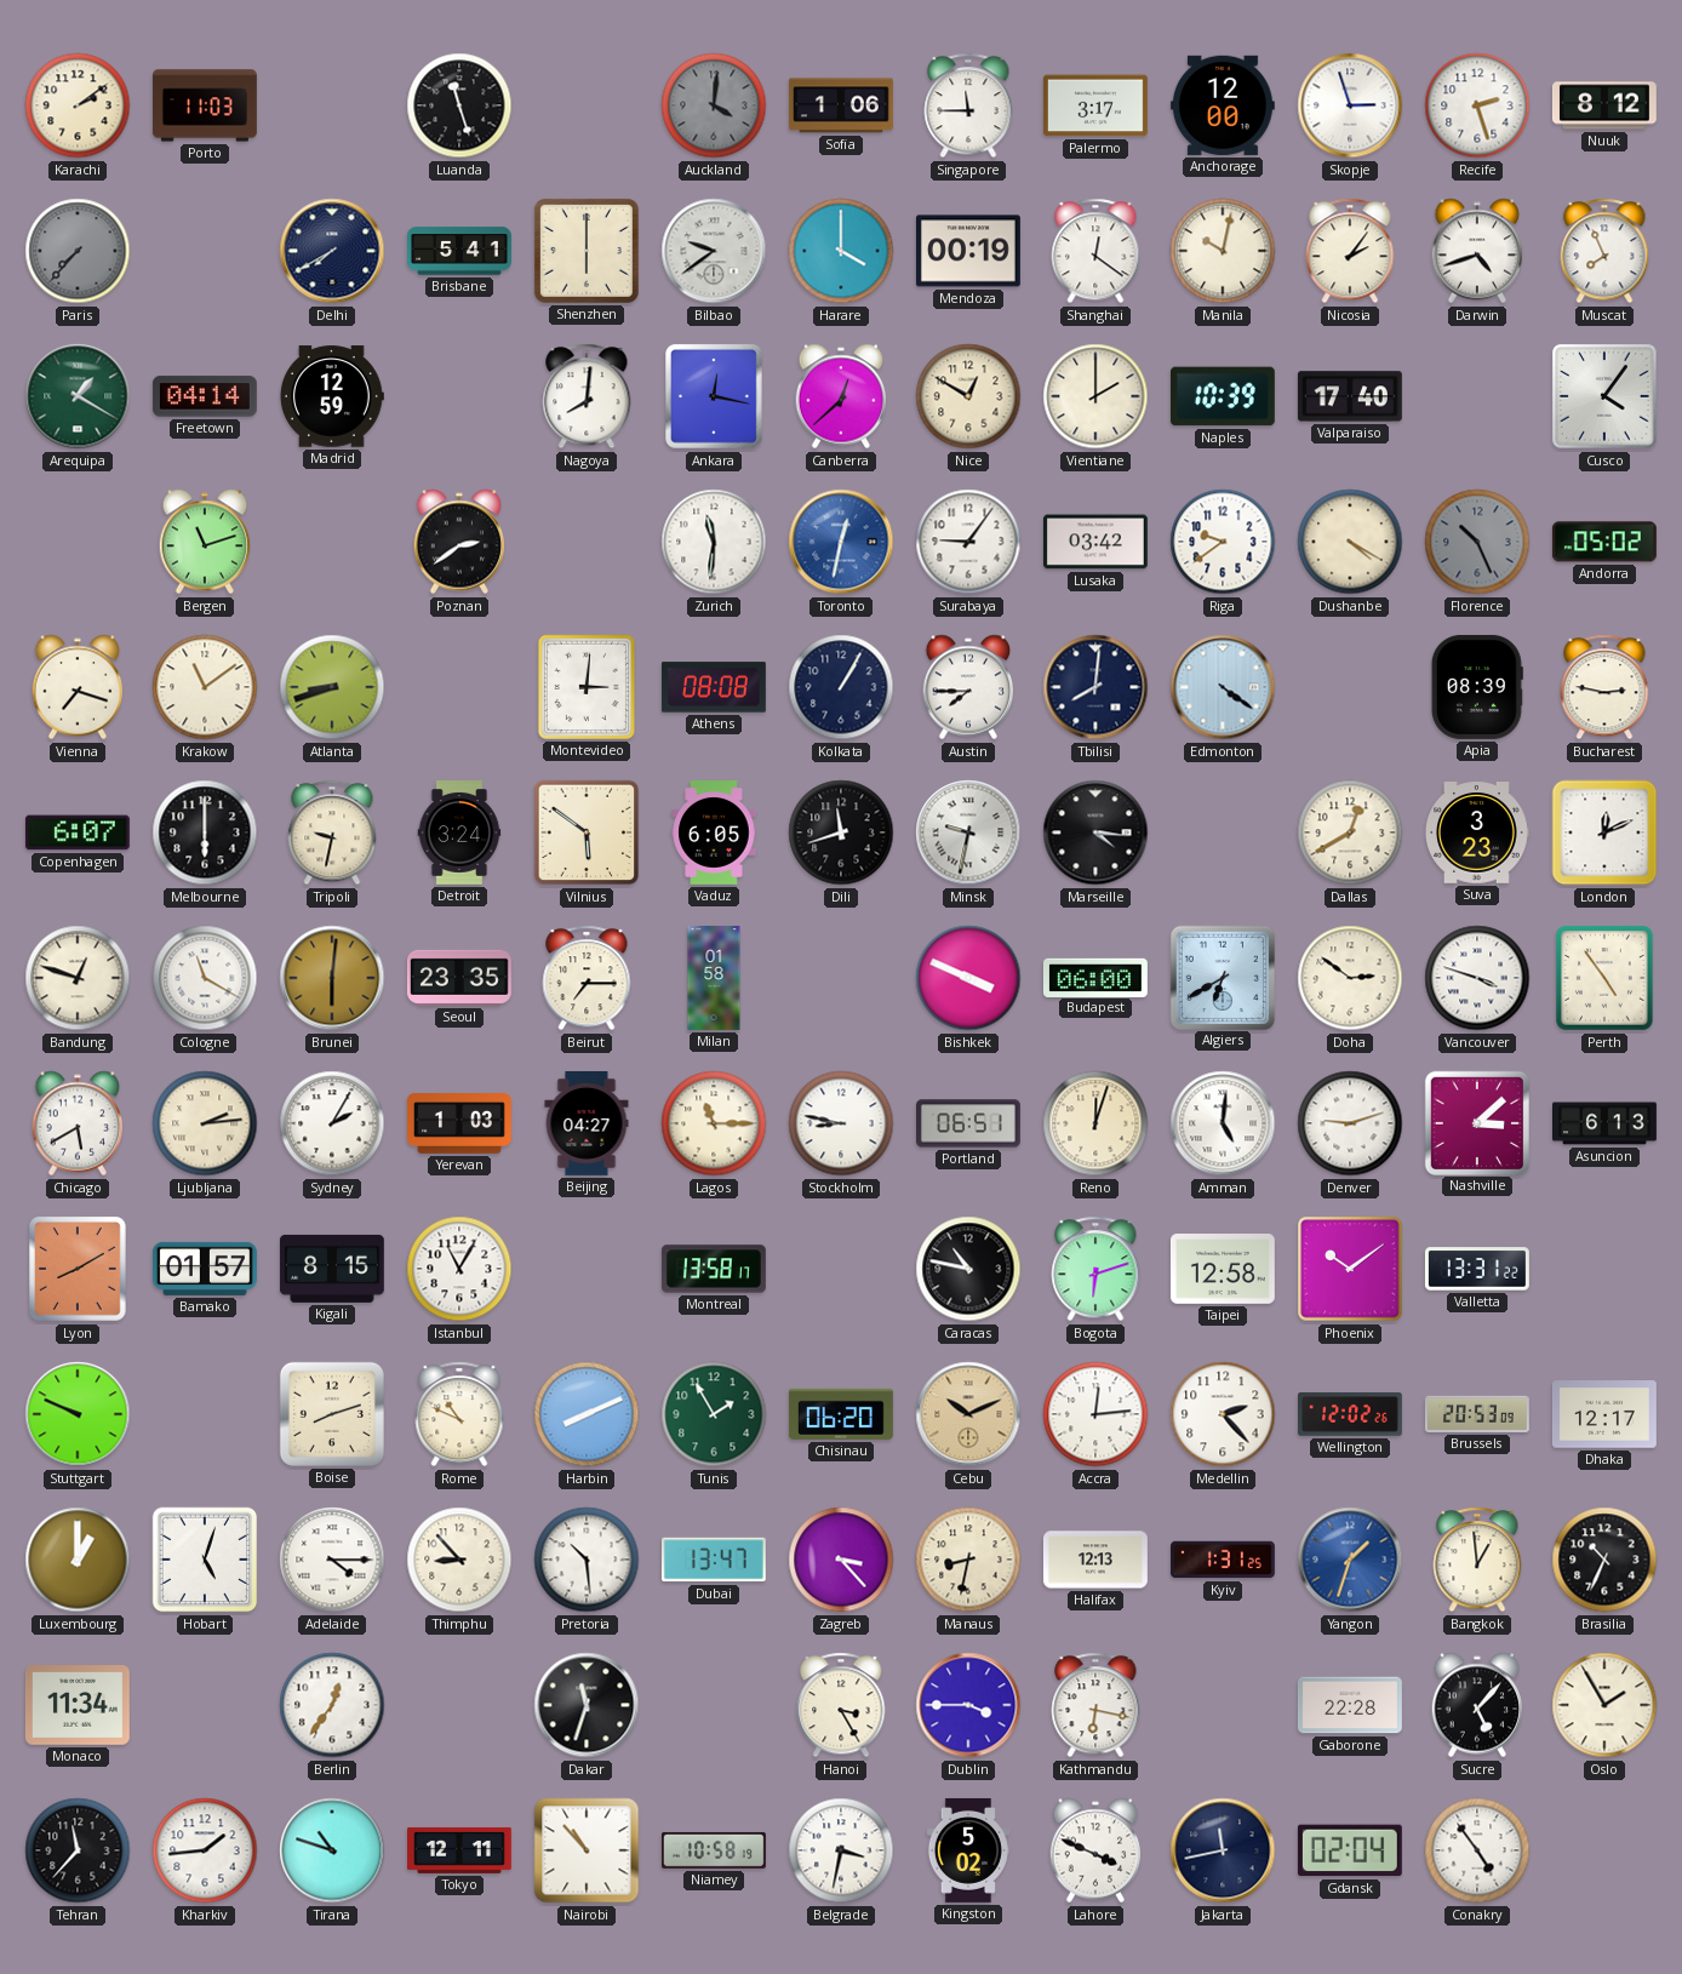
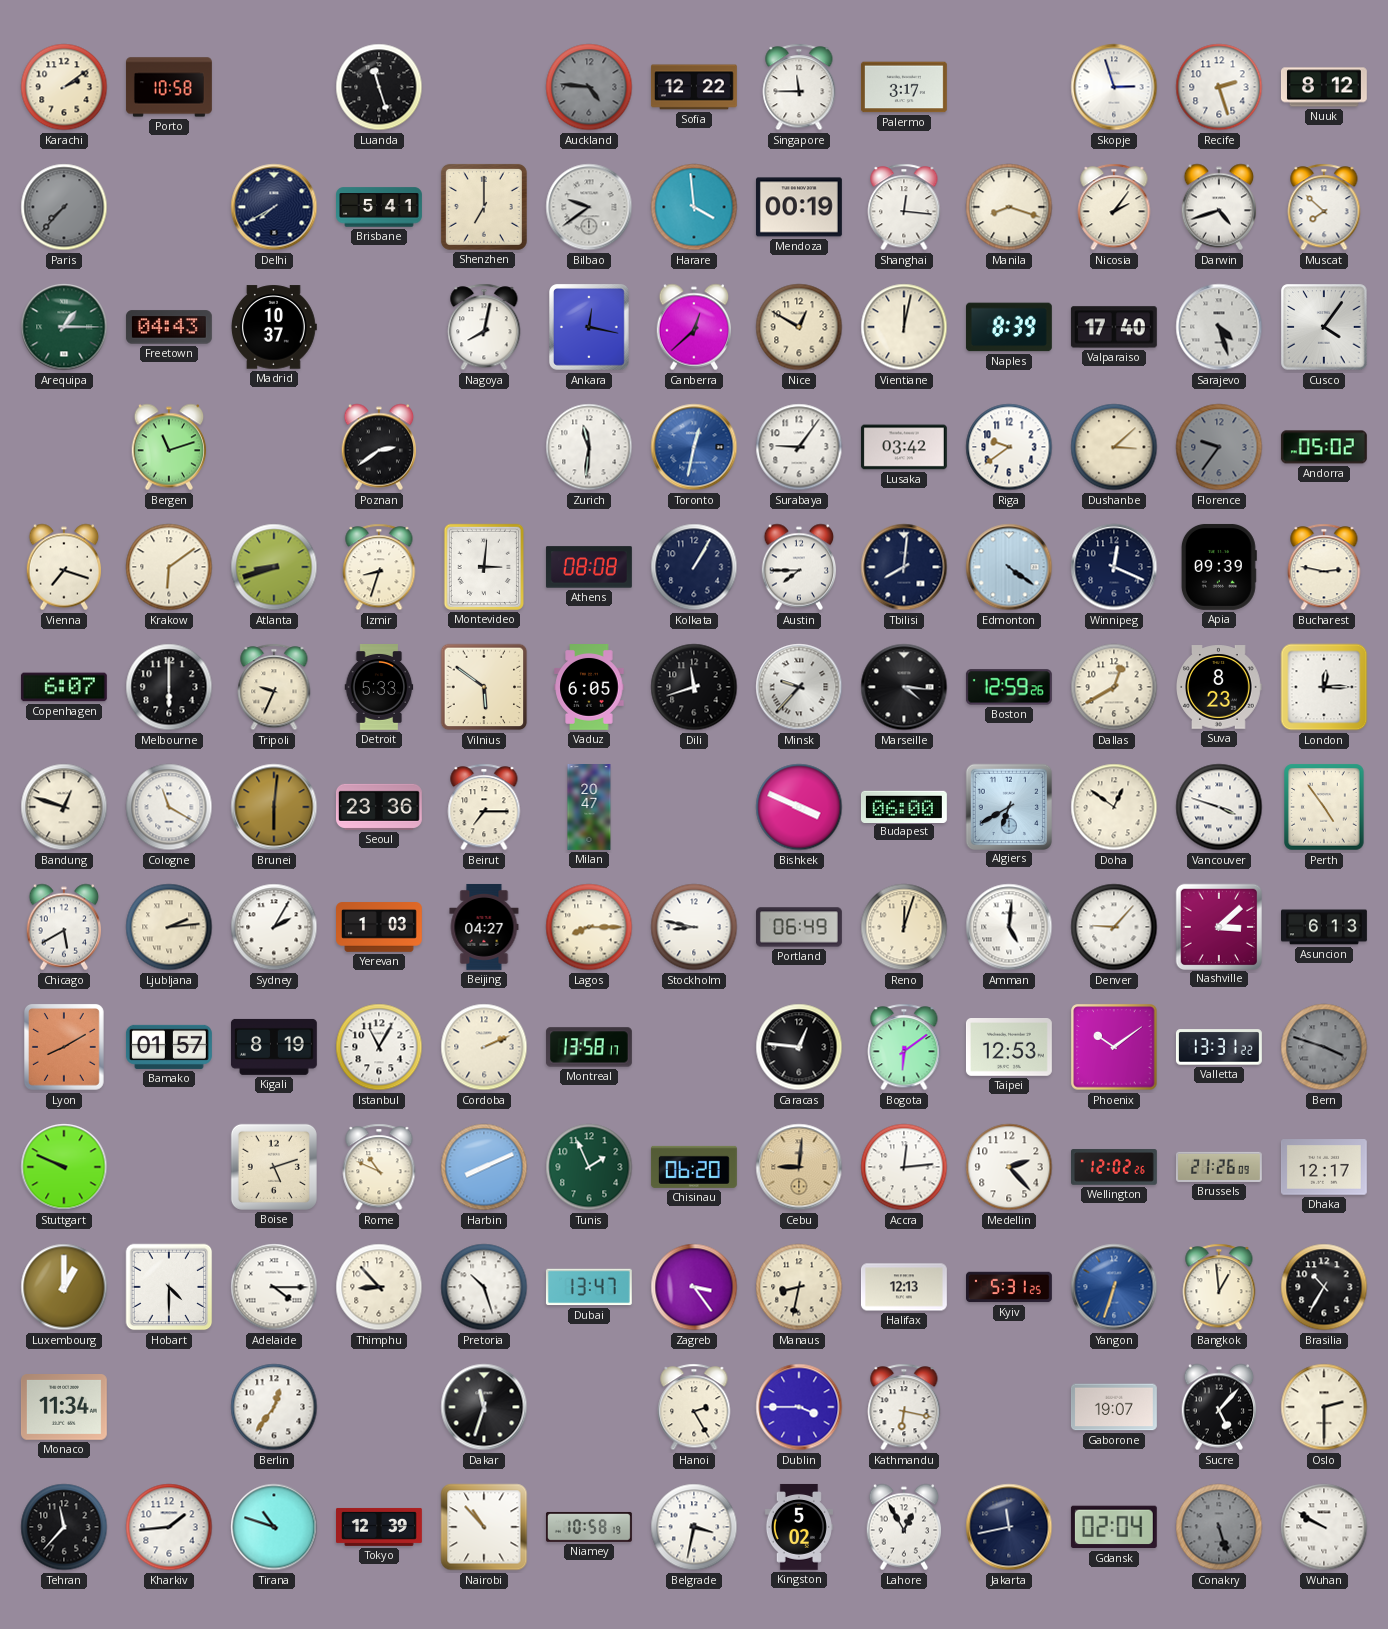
Porto: 11:03 -> 10:58
Auckland: 4:01 -> 4:46
Sofia: 1:06 -> 12:22
Anchorage: 12:00 -> none
Shenzhen: 6:00 -> 7:00
Harare: 4:00 -> 3:59
Shanghai: 12:21 -> 12:16
Manila: 10:02 -> 8:18
Muscat: 7:56 -> 7:52
Arequipa: 1:20 -> 1:15
Freetown: 04:14 -> 04:43
Madrid: 12:59 -> 10:37
Nagoya: 8:01 -> 8:02
Vientiane: 2:00 -> 12:02
Naples: 10:39 -> 8:39
Sarajevo: none -> 4:27
Dushanbe: 4:20 -> 3:08
Florence: 10:26 -> 9:36
Krakow: 11:09 -> 6:09
Izmir: none -> 8:33
Winnipeg: none -> 12:19
Apia: 08:39 -> 09:39
Tripoli: 9:32 -> 9:34
Detroit: 3:24 -> 5:33
Minsk: 9:32 -> 9:37
Boston: none -> 12:59
Suva: 3:23 -> 8:23
London: 12:11 -> 12:15
Seoul: 23:35 -> 23:36
Milan: 01:58 -> 20:47
Doha: 2:51 -> 12:51
Lagos: 11:15 -> 8:15
Portland: 06:51 -> 06:49
Denver: 9:12 -> 9:07
Kigali: 8:15 -> 8:19
Cordoba: none -> 2:11
Caracas: 10:47 -> 12:46
Bogota: 6:12 -> 6:09
Taipei: 12:58 -> 12:53
Bern: none -> 3:48
Boise: 8:12 -> 5:12
Tunis: 1:55 -> 1:56
Cebu: 10:11 -> 9:01
Brussels: 20:53 -> 21:26
Hobart: 5:03 -> 4:30
Pretoria: 10:29 -> 10:27
Zagreb: 3:23 -> 3:24
Kyiv: 1:31 -> 5:31
Yangon: 1:33 -> 6:33
Brasilia: 10:34 -> 10:35
Hanoi: 3:25 -> 2:25
Gaborone: 22:28 -> 19:07
Oslo: 1:55 -> 2:30
Tokyo: 12:11 -> 12:39
Lahore: 3:49 -> 12:55
Conakry: 4:54 -> 5:27
Conakry dial: white -> grey
Wuhan: none -> 9:50
